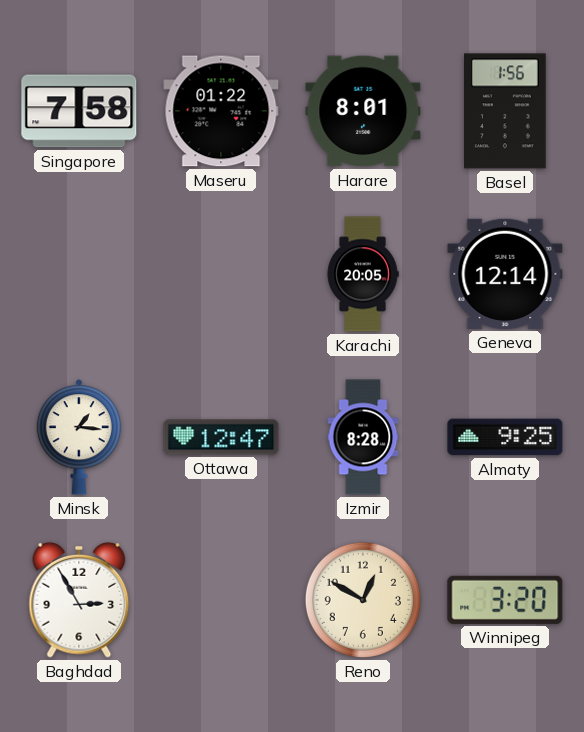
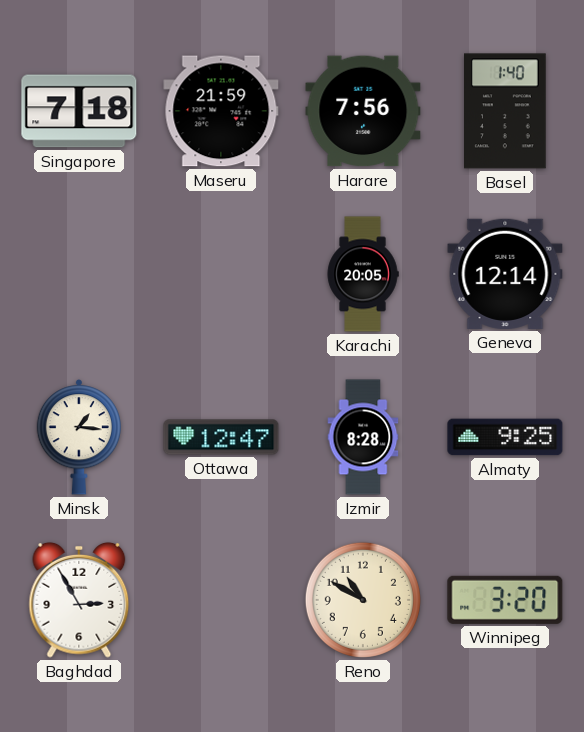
Singapore: 7:58 -> 7:18
Maseru: 01:22 -> 21:59
Harare: 8:01 -> 7:56
Basel: 1:56 -> 1:40
Reno: 12:50 -> 10:50
